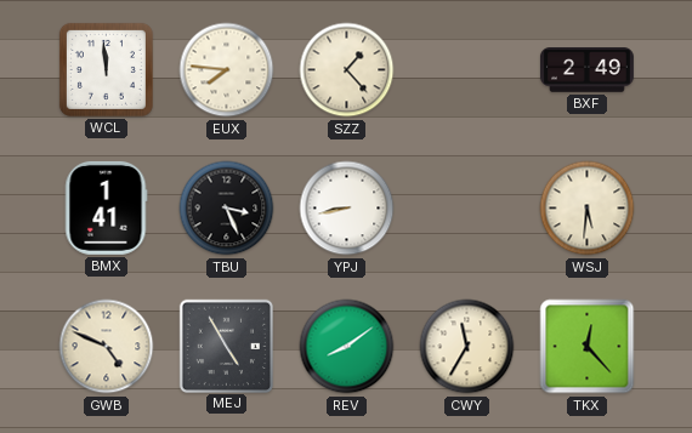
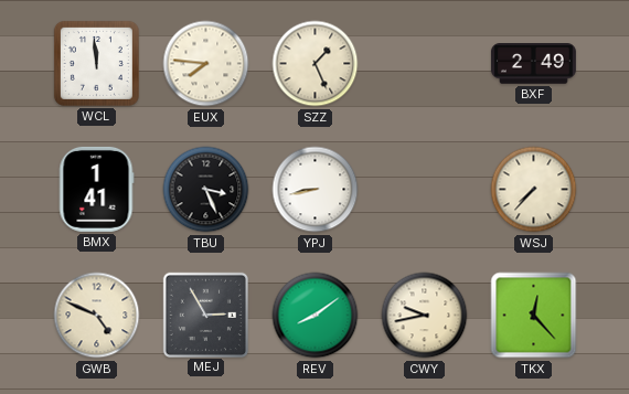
SZZ: 1:23 -> 1:26
WSJ: 5:31 -> 7:37
MEJ: 4:55 -> 2:55
CWY: 11:35 -> 9:43
